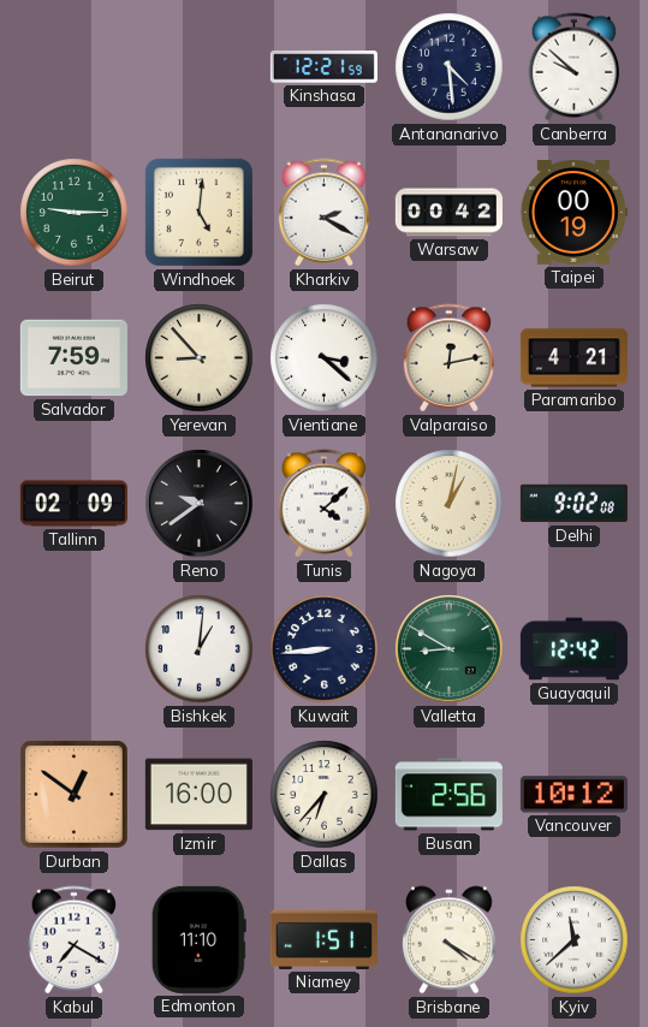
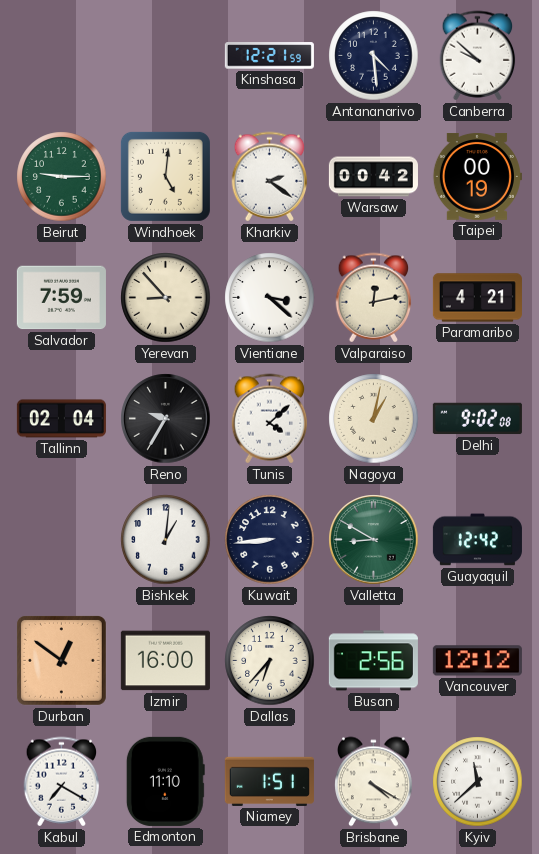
Kharkiv: 2:20 -> 2:21
Tallinn: 02:09 -> 02:04
Reno: 9:39 -> 9:35
Vancouver: 10:12 -> 12:12
